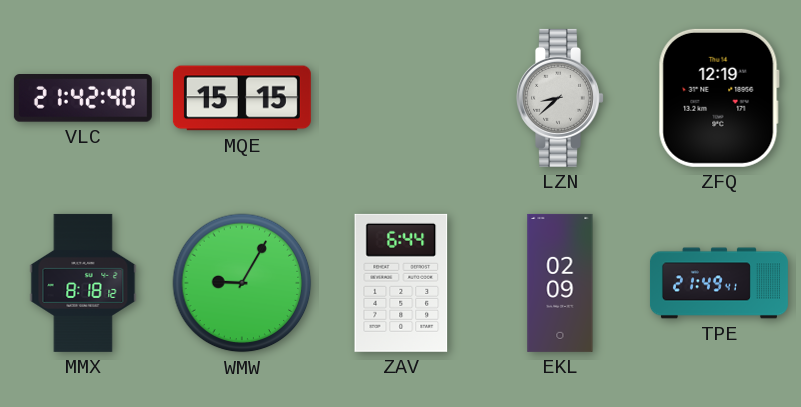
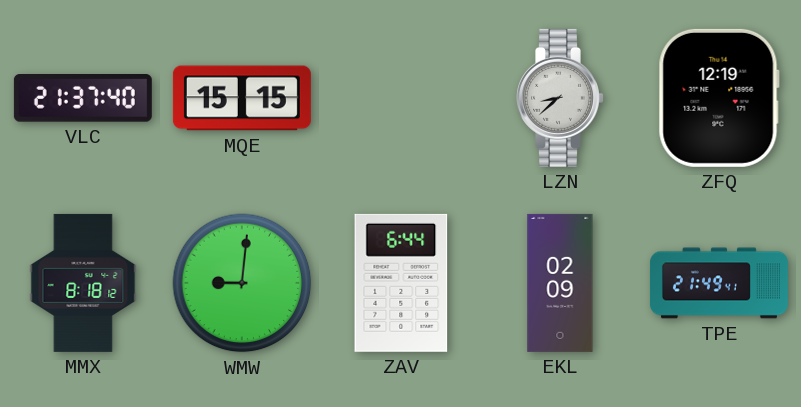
VLC: 21:42 -> 21:37
WMW: 9:05 -> 9:01
